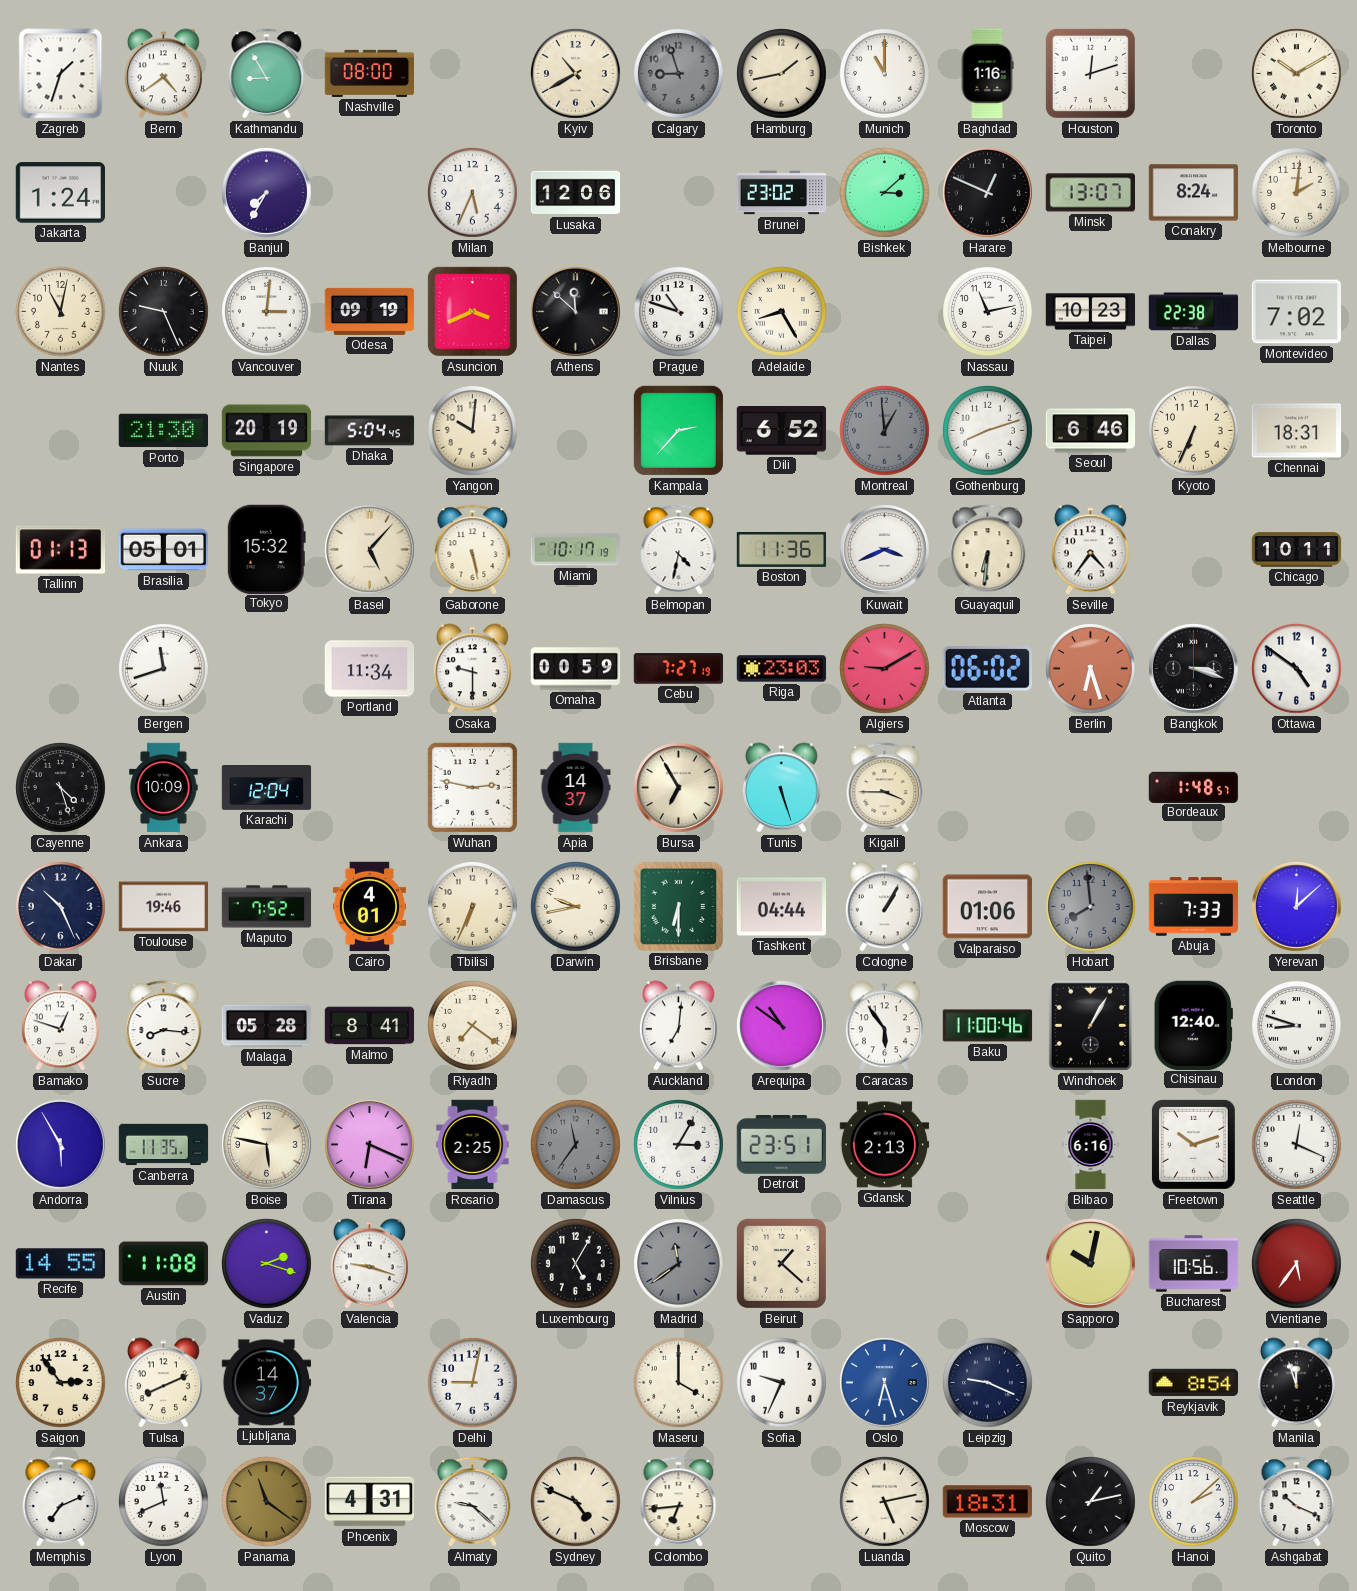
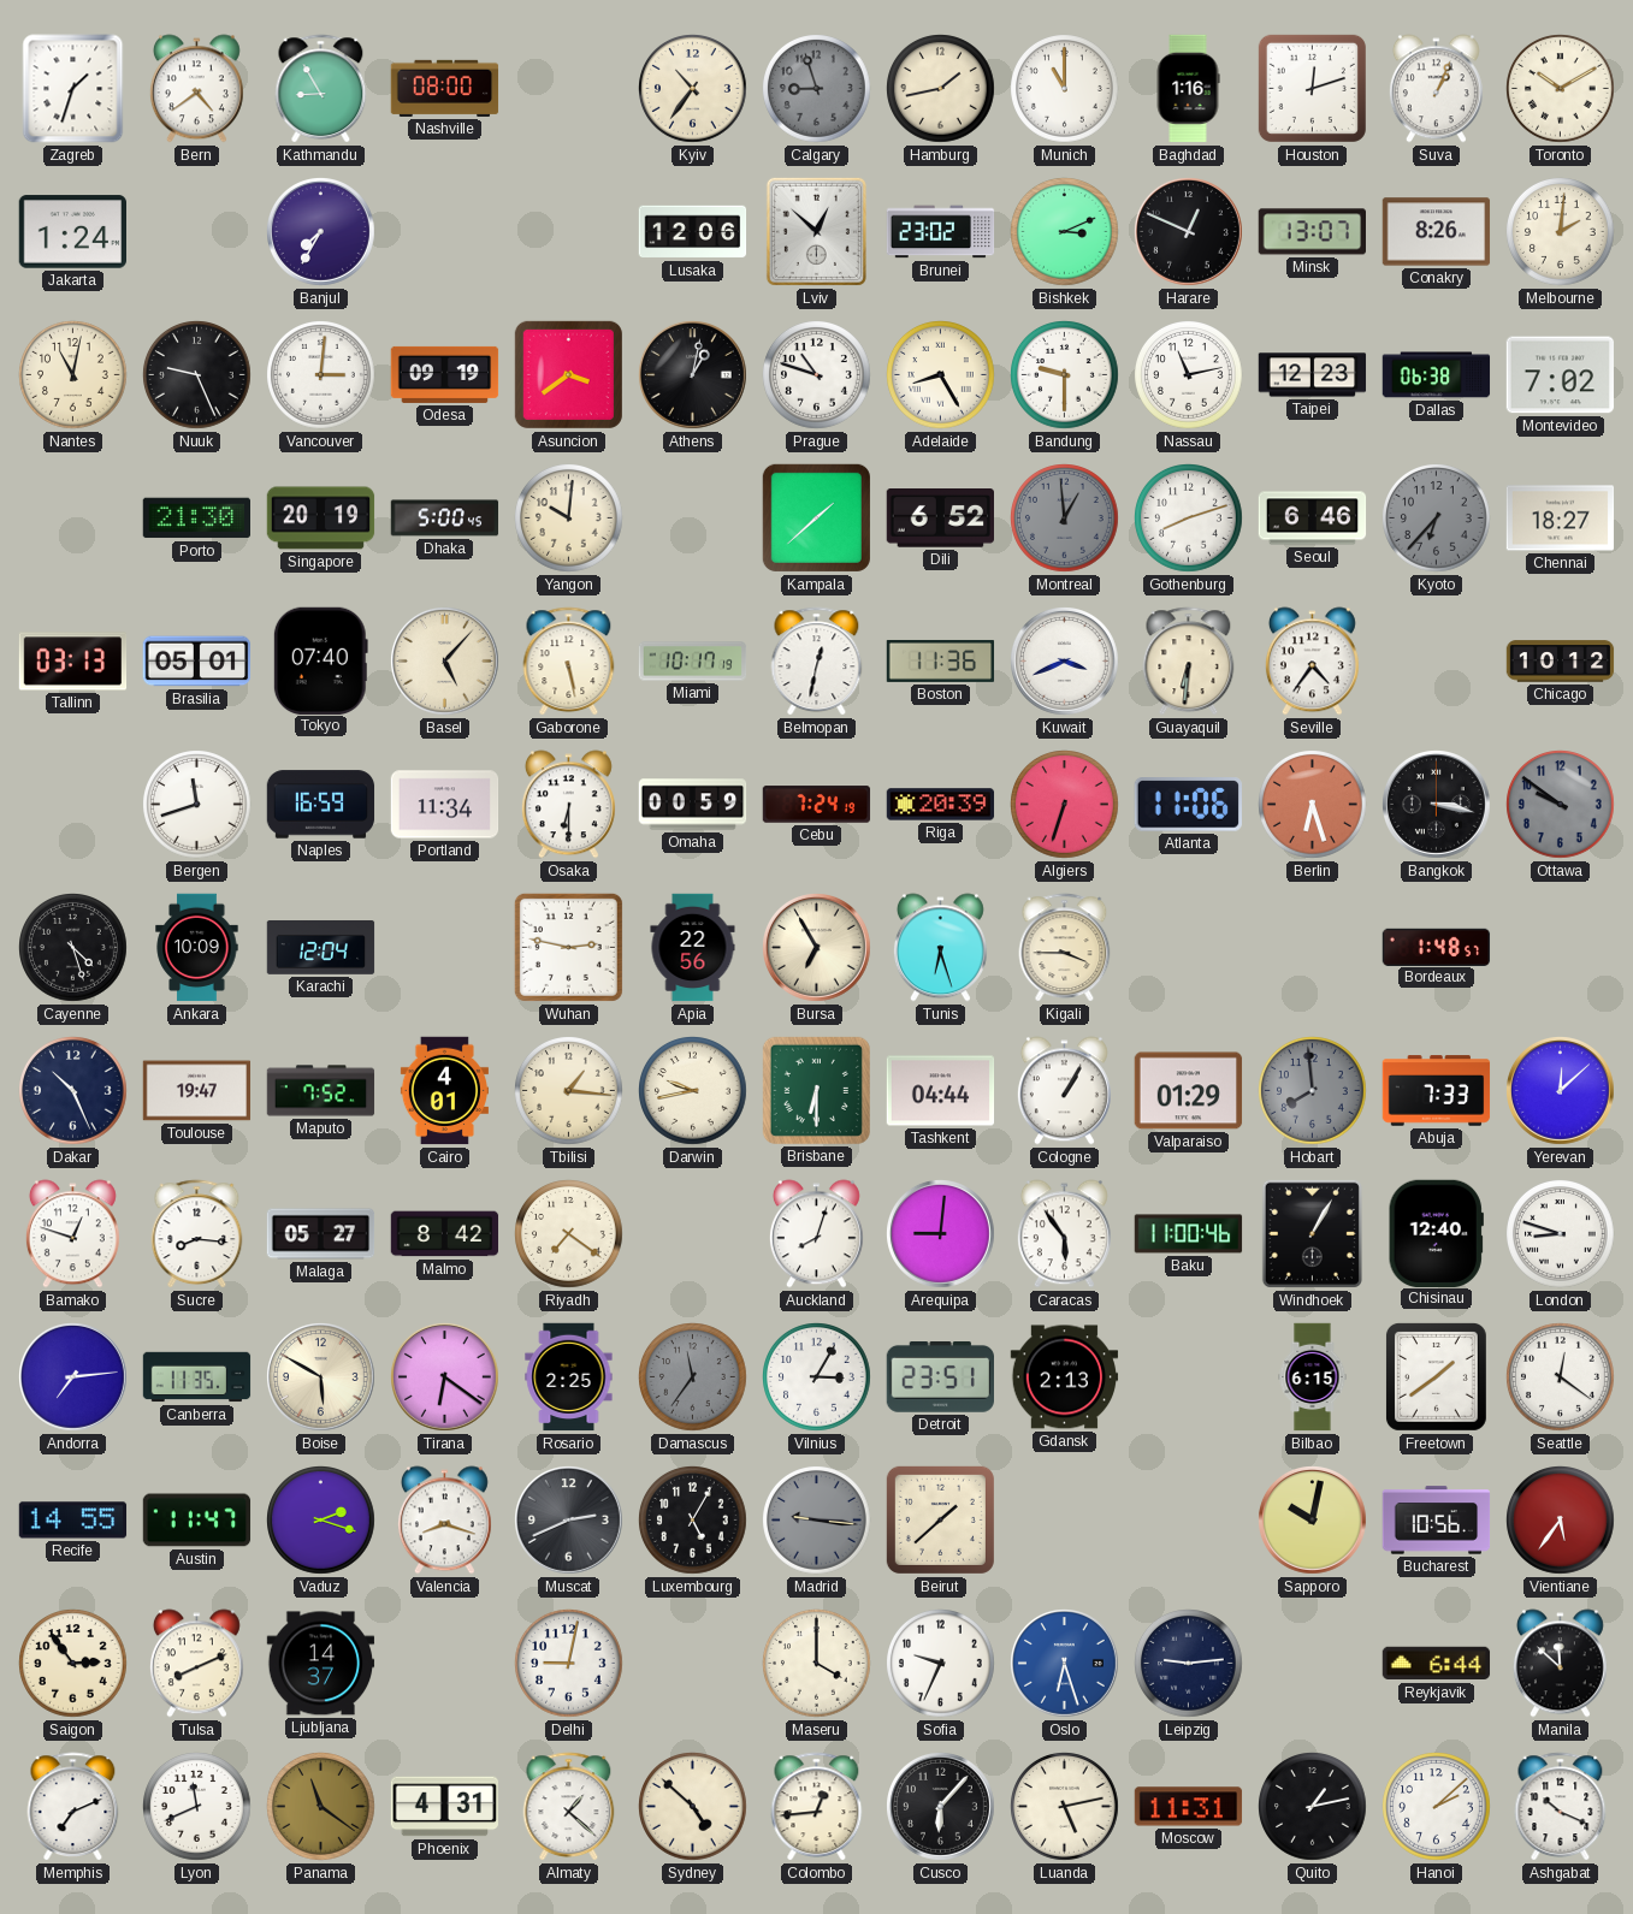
Kyiv: 10:40 -> 10:36
Suva: none -> 1:04
Milan: 5:34 -> none
Lviv: none -> 12:52
Bishkek: 3:08 -> 3:11
Conakry: 8:24 -> 8:26
Asuncion: 3:41 -> 3:39
Athens: 11:52 -> 1:02
Bandung: none -> 9:30
Taipei: 10:23 -> 12:23
Dallas: 22:38 -> 06:38
Dhaka: 5:04 -> 5:00
Kampala: 2:37 -> 1:38
Kyoto: 6:34 -> 6:37
Kyoto dial: cream -> grey
Chennai: 18:31 -> 18:27
Tallinn: 01:13 -> 03:13
Tokyo: 15:32 -> 07:40
Belmopan: 4:32 -> 12:32
Chicago: 10:11 -> 10:12
Naples: none -> 16:59
Osaka: 9:30 -> 6:30
Cebu: 7:27 -> 7:24
Riga: 23:03 -> 20:39
Algiers: 9:10 -> 6:33
Atlanta: 06:02 -> 11:06
Bangkok: 3:18 -> 3:17
Ottawa: 4:51 -> 9:51
Ottawa dial: white -> grey
Apia: 14:37 -> 22:56
Tunis: 5:27 -> 6:27
Toulouse: 19:46 -> 19:47
Tbilisi: 6:34 -> 1:16
Valparaiso: 01:06 -> 01:29
Malaga: 05:28 -> 05:27
Malmo: 8:41 -> 8:42
Auckland: 7:01 -> 8:03
Arequipa: 10:51 -> 9:01
Andorra: 5:55 -> 7:14
Boise: 5:47 -> 5:50
Tirana: 6:19 -> 6:21
Bilbao: 6:16 -> 6:15
Freetown: 10:12 -> 1:39
Seattle: 12:19 -> 12:21
Austin: 11:08 -> 11:47
Valencia: 9:18 -> 8:18
Muscat: none -> 2:41
Madrid: 11:39 -> 9:16
Beirut: 1:22 -> 1:38
Leipzig: 9:19 -> 9:14
Reykjavik: 8:54 -> 6:44
Manila: 11:57 -> 11:52
Almaty: 9:22 -> 1:22
Sydney: 4:49 -> 4:52
Colombo: 6:44 -> 12:44
Cusco: none -> 6:07
Moscow: 18:31 -> 11:31
